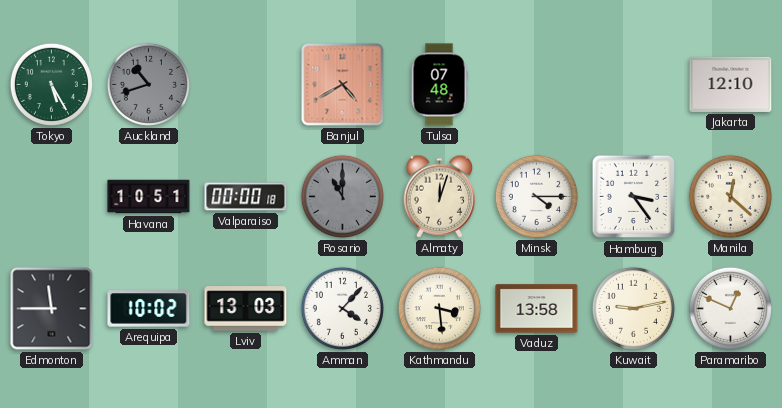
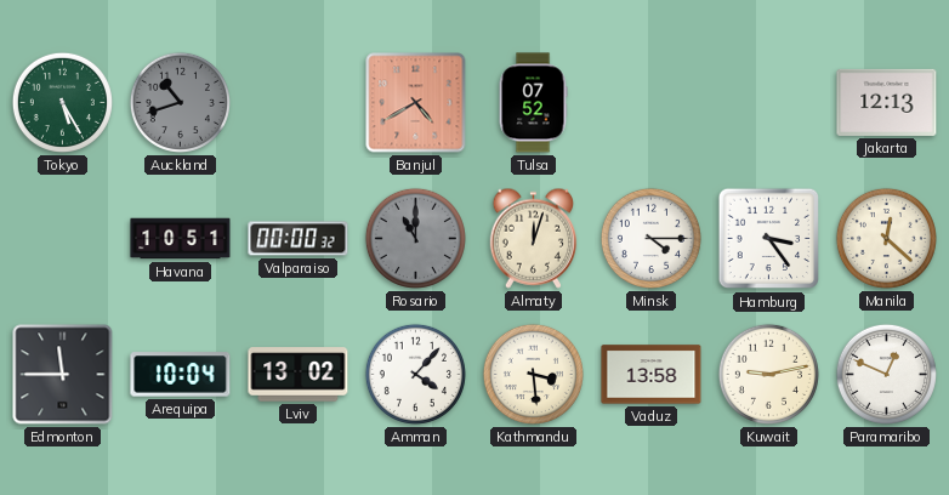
Tulsa: 07:48 -> 07:52
Jakarta: 12:10 -> 12:13
Valparaiso: 00:00:18 -> 00:00:32
Arequipa: 10:02 -> 10:04
Lviv: 13:03 -> 13:02
